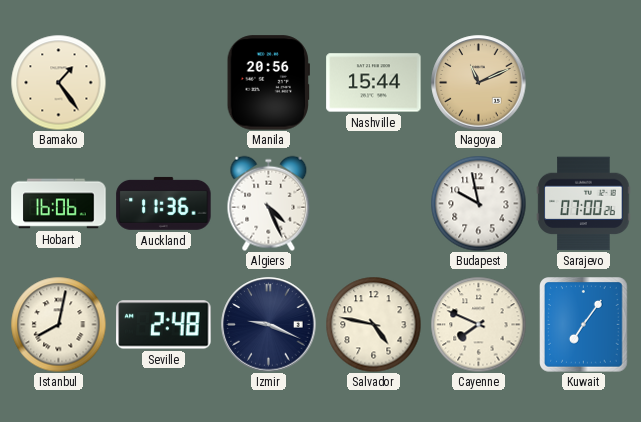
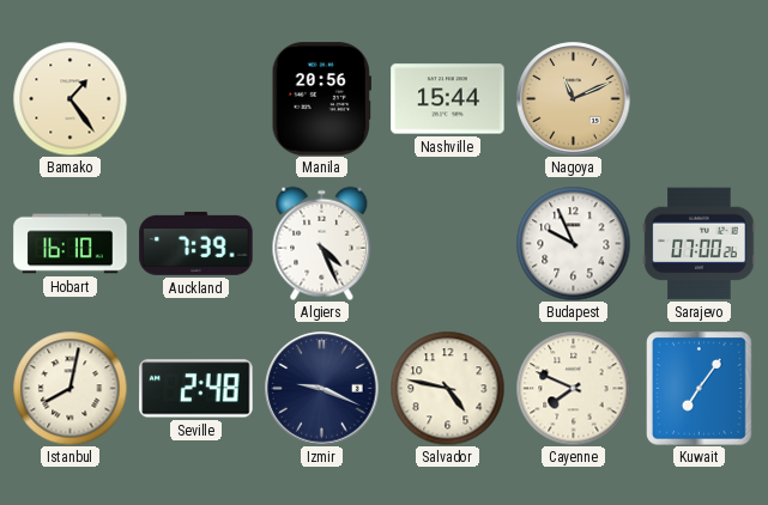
Hobart: 16:06 -> 16:10
Auckland: 11:36 -> 7:39
Budapest: 9:58 -> 9:56
